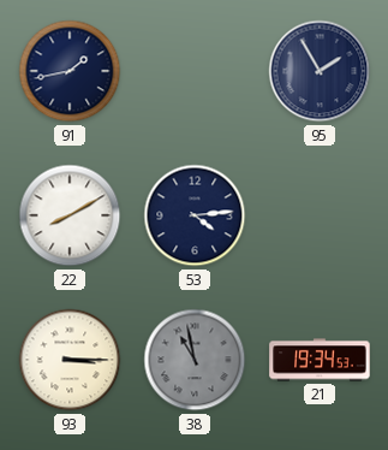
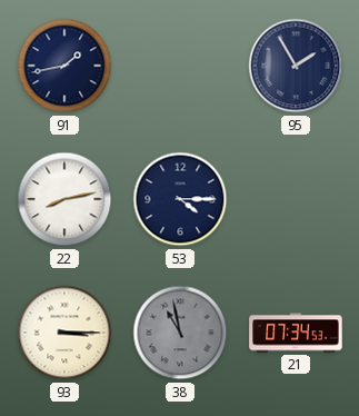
22: 8:10 -> 8:13
53: 4:14 -> 4:15
21: 19:34 -> 07:34
